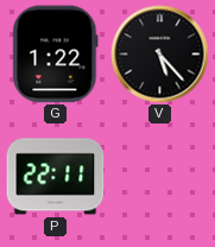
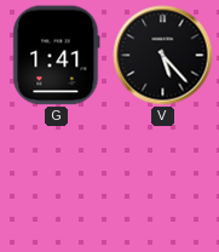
G: 1:22 -> 1:41
P: 22:11 -> none
